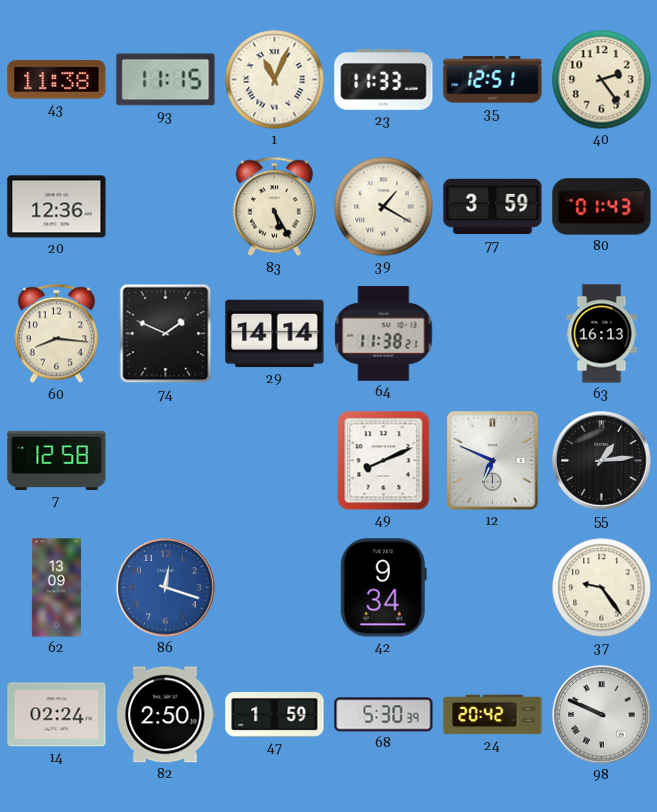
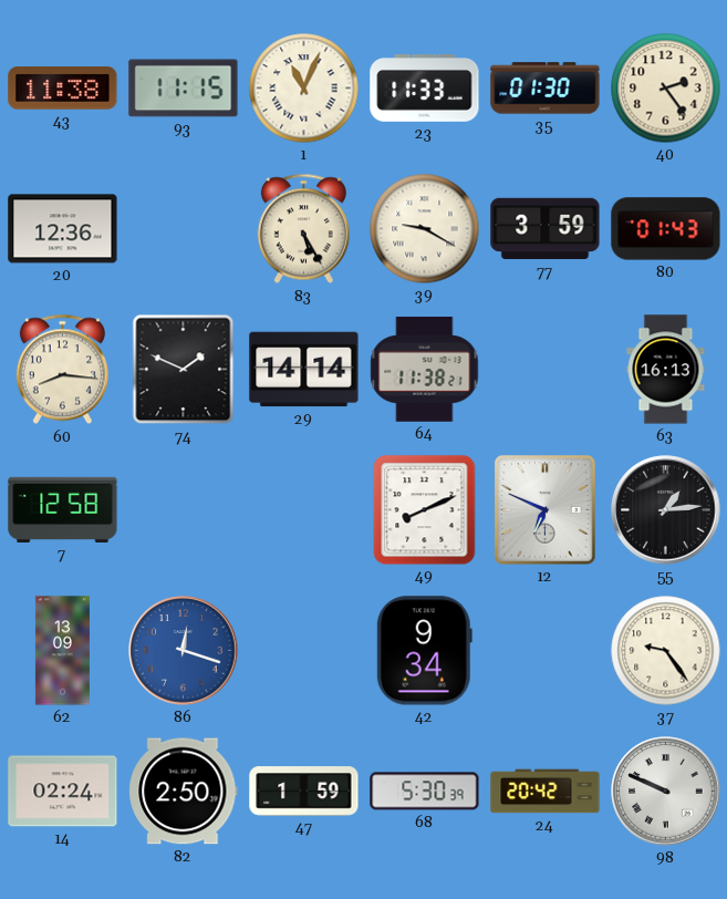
35: 12:51 -> 01:30
39: 1:20 -> 9:20
